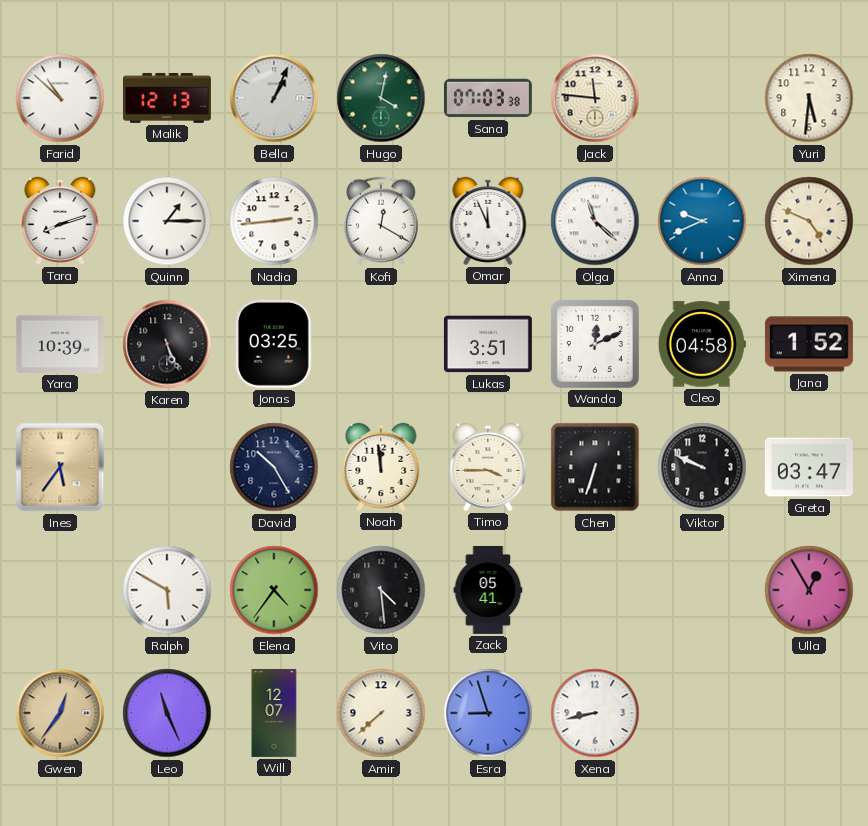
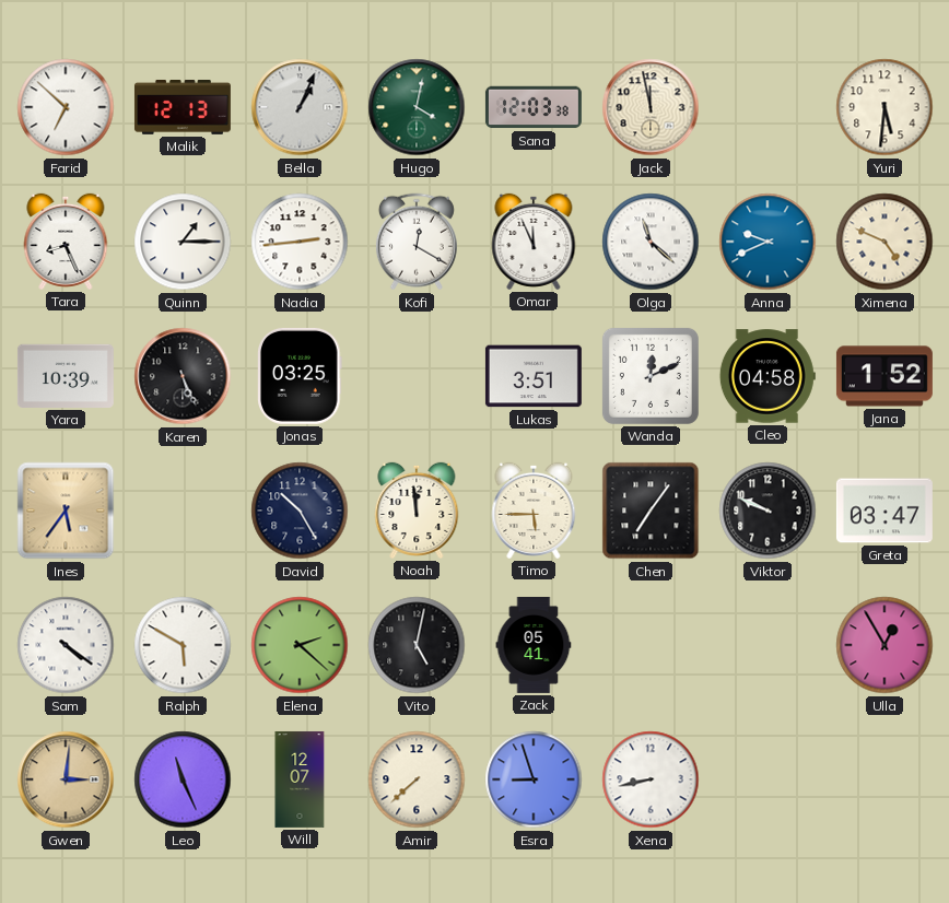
Farid: 10:52 -> 6:52
Sana: 07:03 -> 12:03
Jack: 11:46 -> 11:58
Tara: 8:12 -> 8:26
Timo: 3:45 -> 5:45
Chen: 6:33 -> 7:06
Sam: none -> 4:21
Elena: 4:36 -> 2:22
Vito: 4:29 -> 5:02
Gwen: 12:36 -> 3:01
